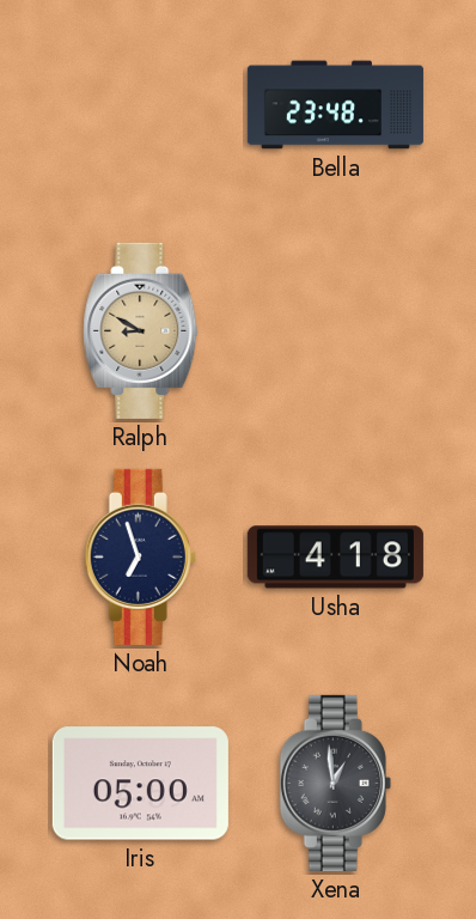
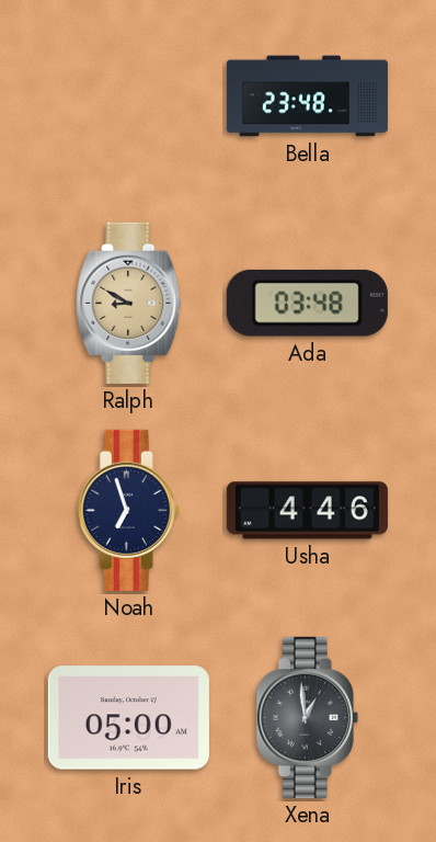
Ada: none -> 03:48
Usha: 4:18 -> 4:46
